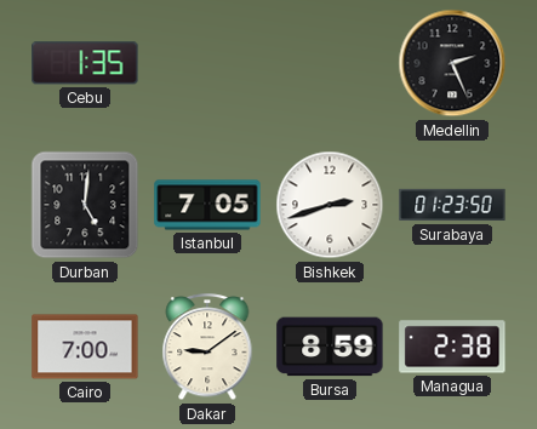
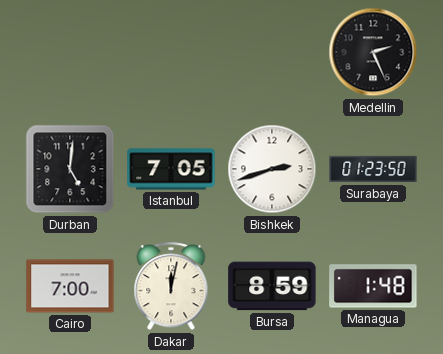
Cebu: 1:35 -> none
Dakar: 9:09 -> 12:02
Managua: 2:38 -> 1:48
